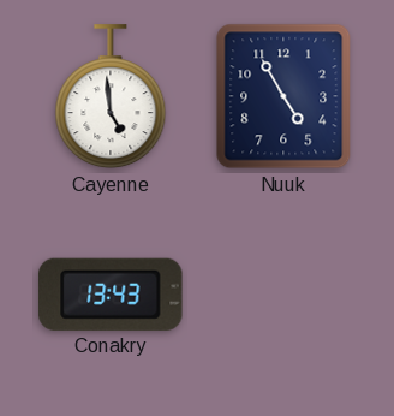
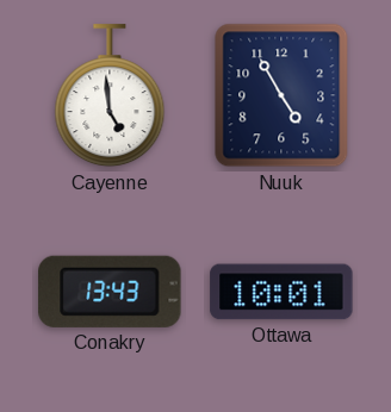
Ottawa: none -> 10:01
